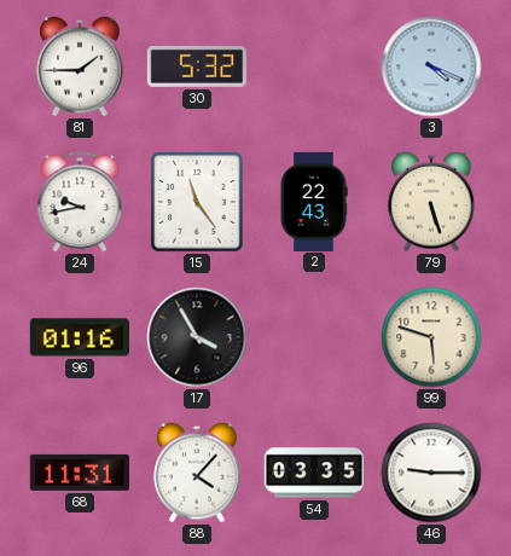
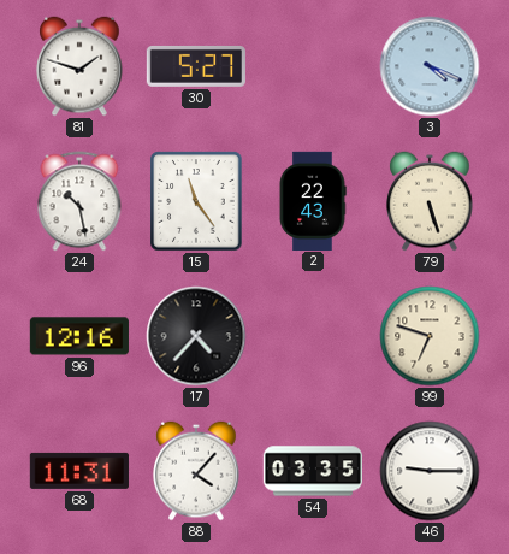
81: 1:45 -> 1:48
30: 5:32 -> 5:27
24: 9:43 -> 10:28
96: 01:16 -> 12:16
17: 3:55 -> 4:37
99: 5:48 -> 6:48
